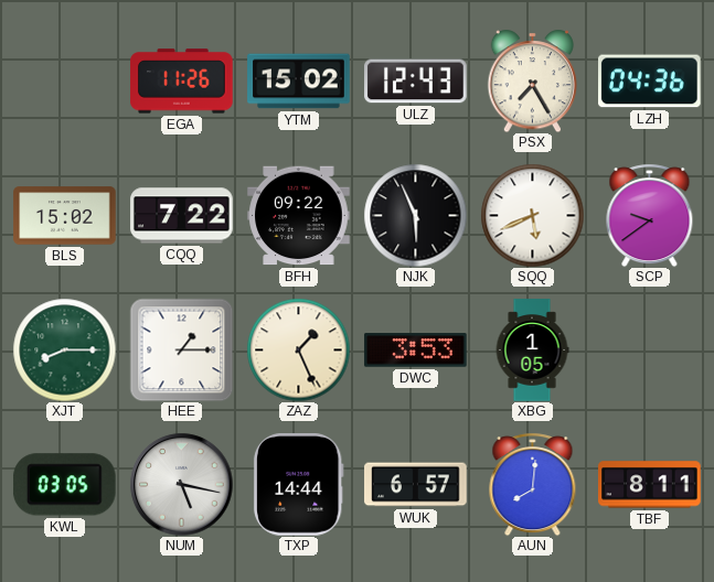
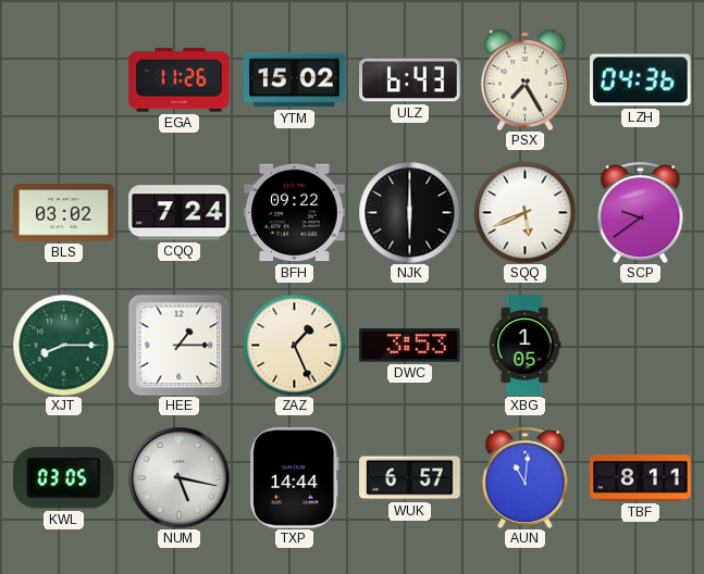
ULZ: 12:43 -> 6:43
BLS: 15:02 -> 03:02
CQQ: 7:22 -> 7:24
NJK: 5:56 -> 6:00
AUN: 8:01 -> 11:01
